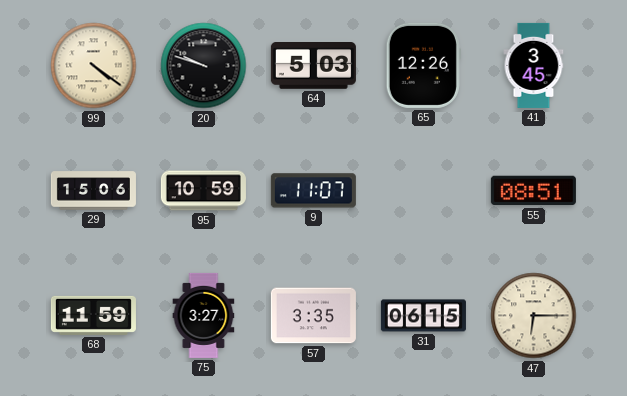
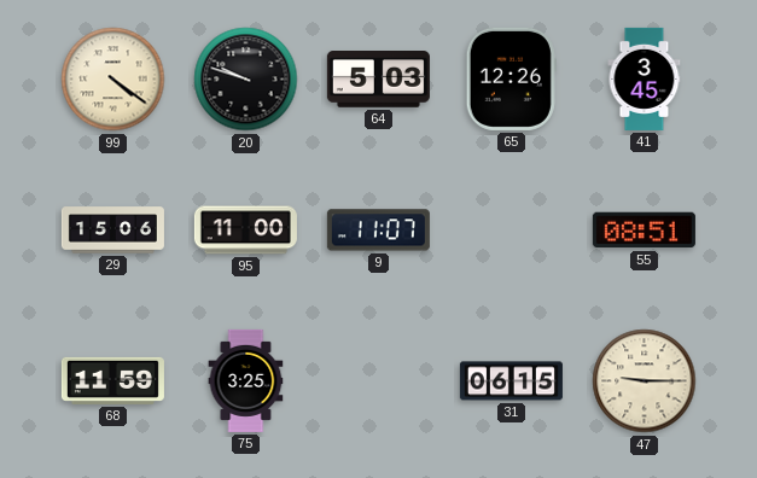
95: 10:59 -> 11:00
75: 3:27 -> 3:25
57: 3:35 -> none
47: 6:15 -> 9:15
